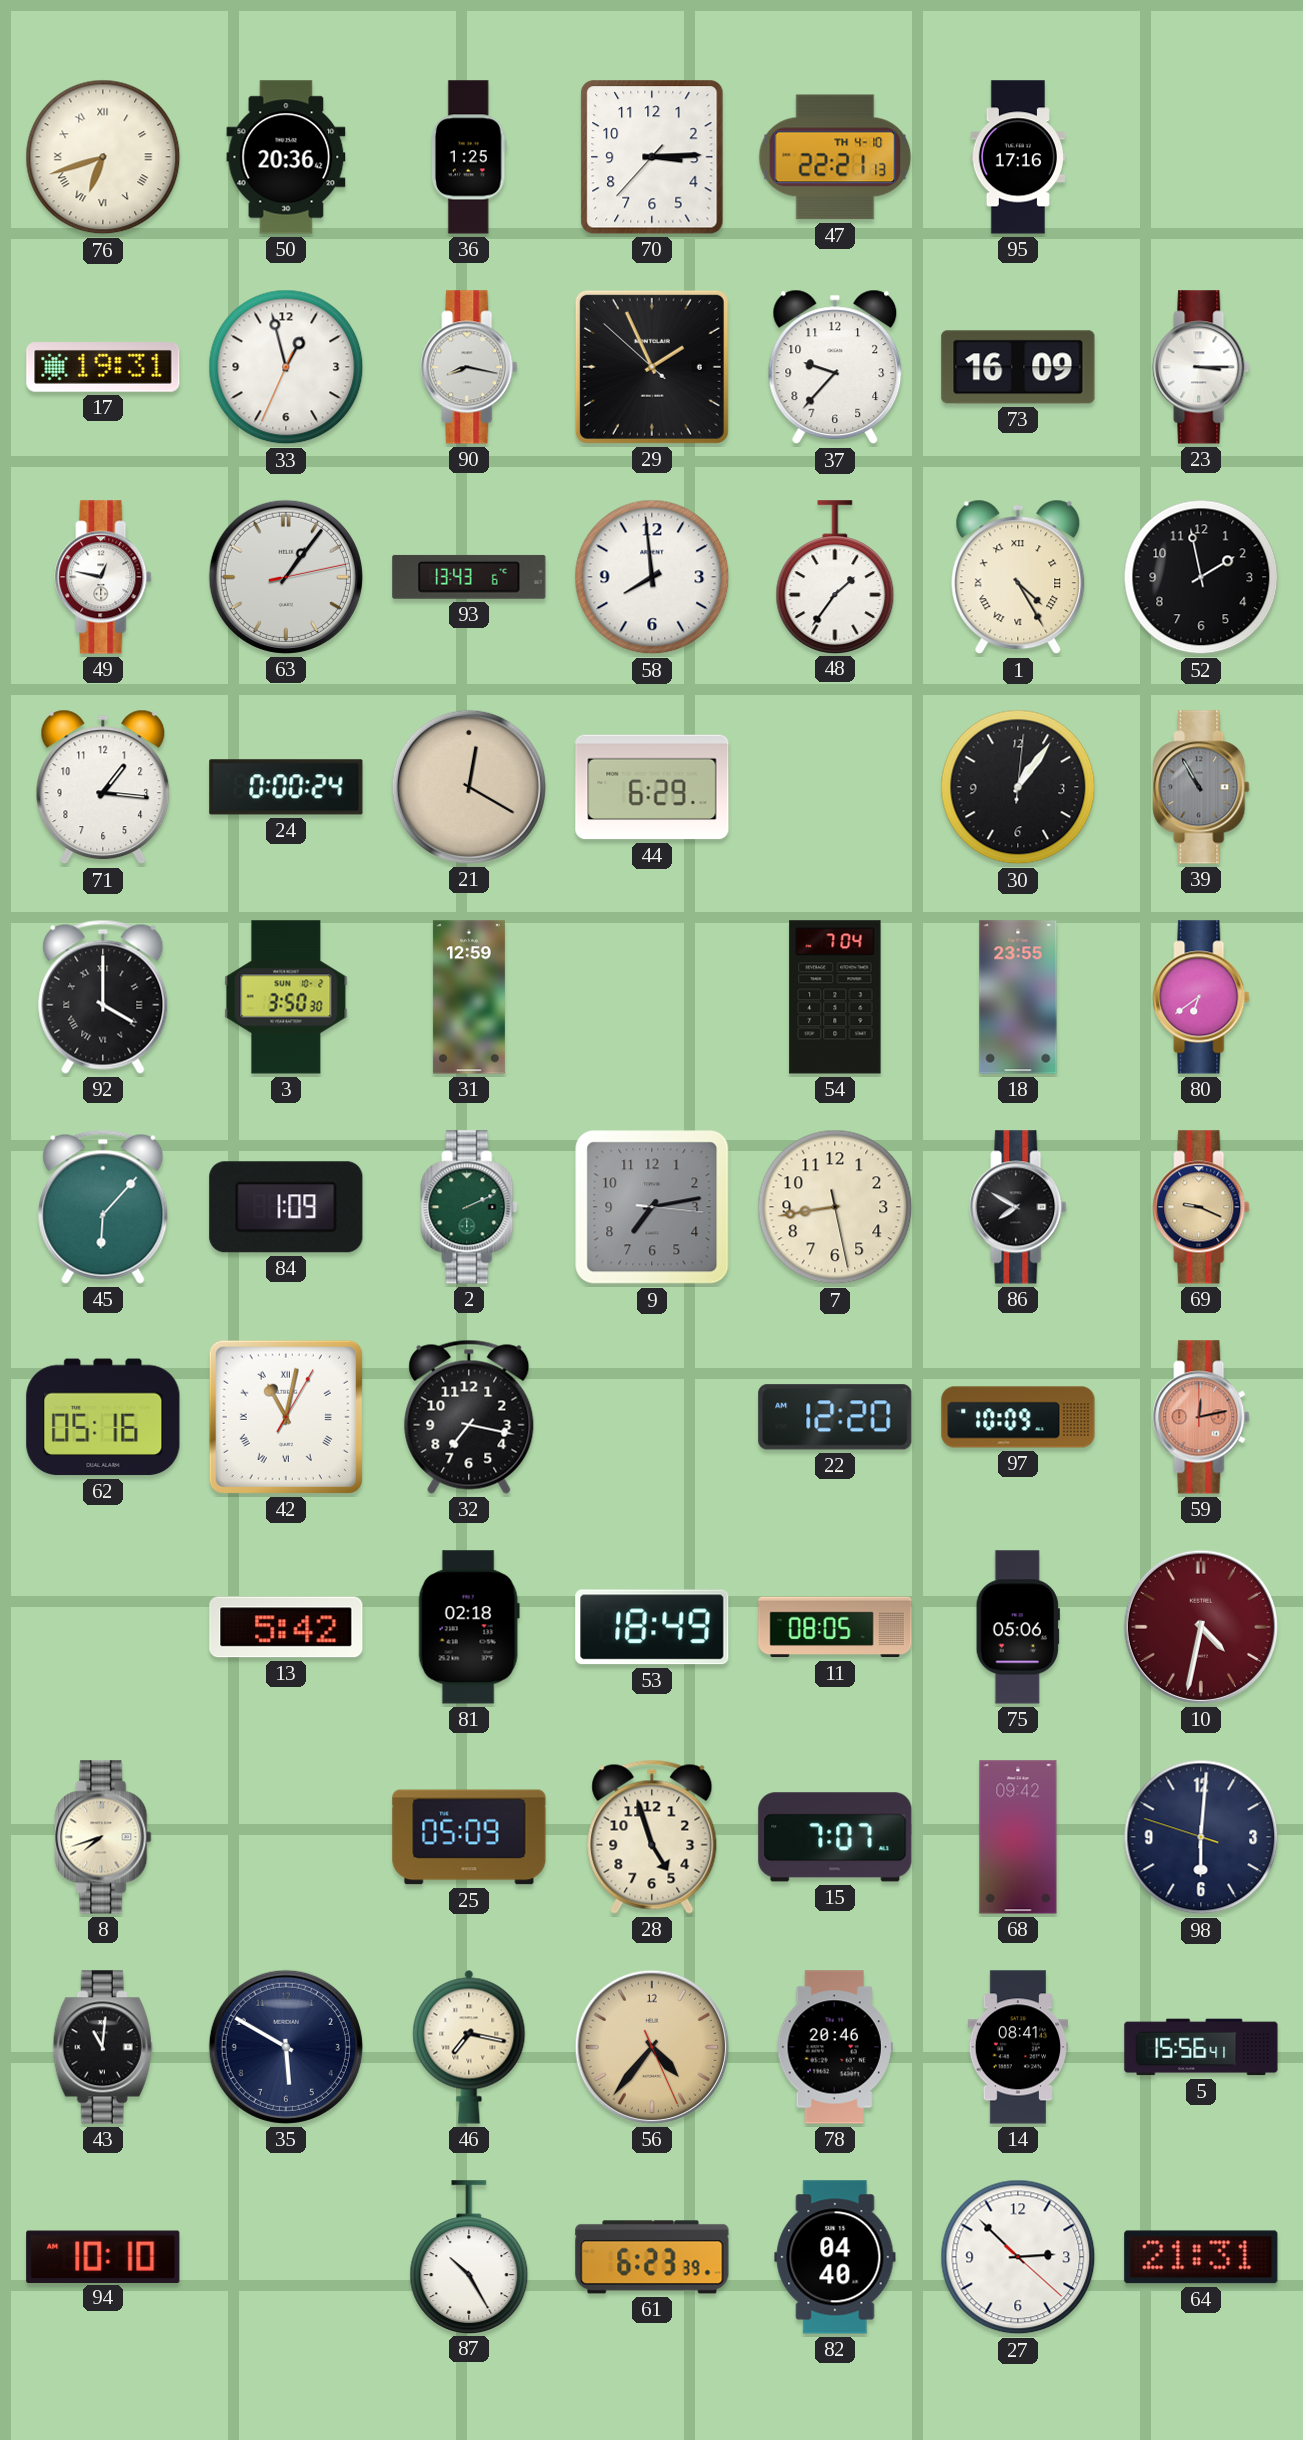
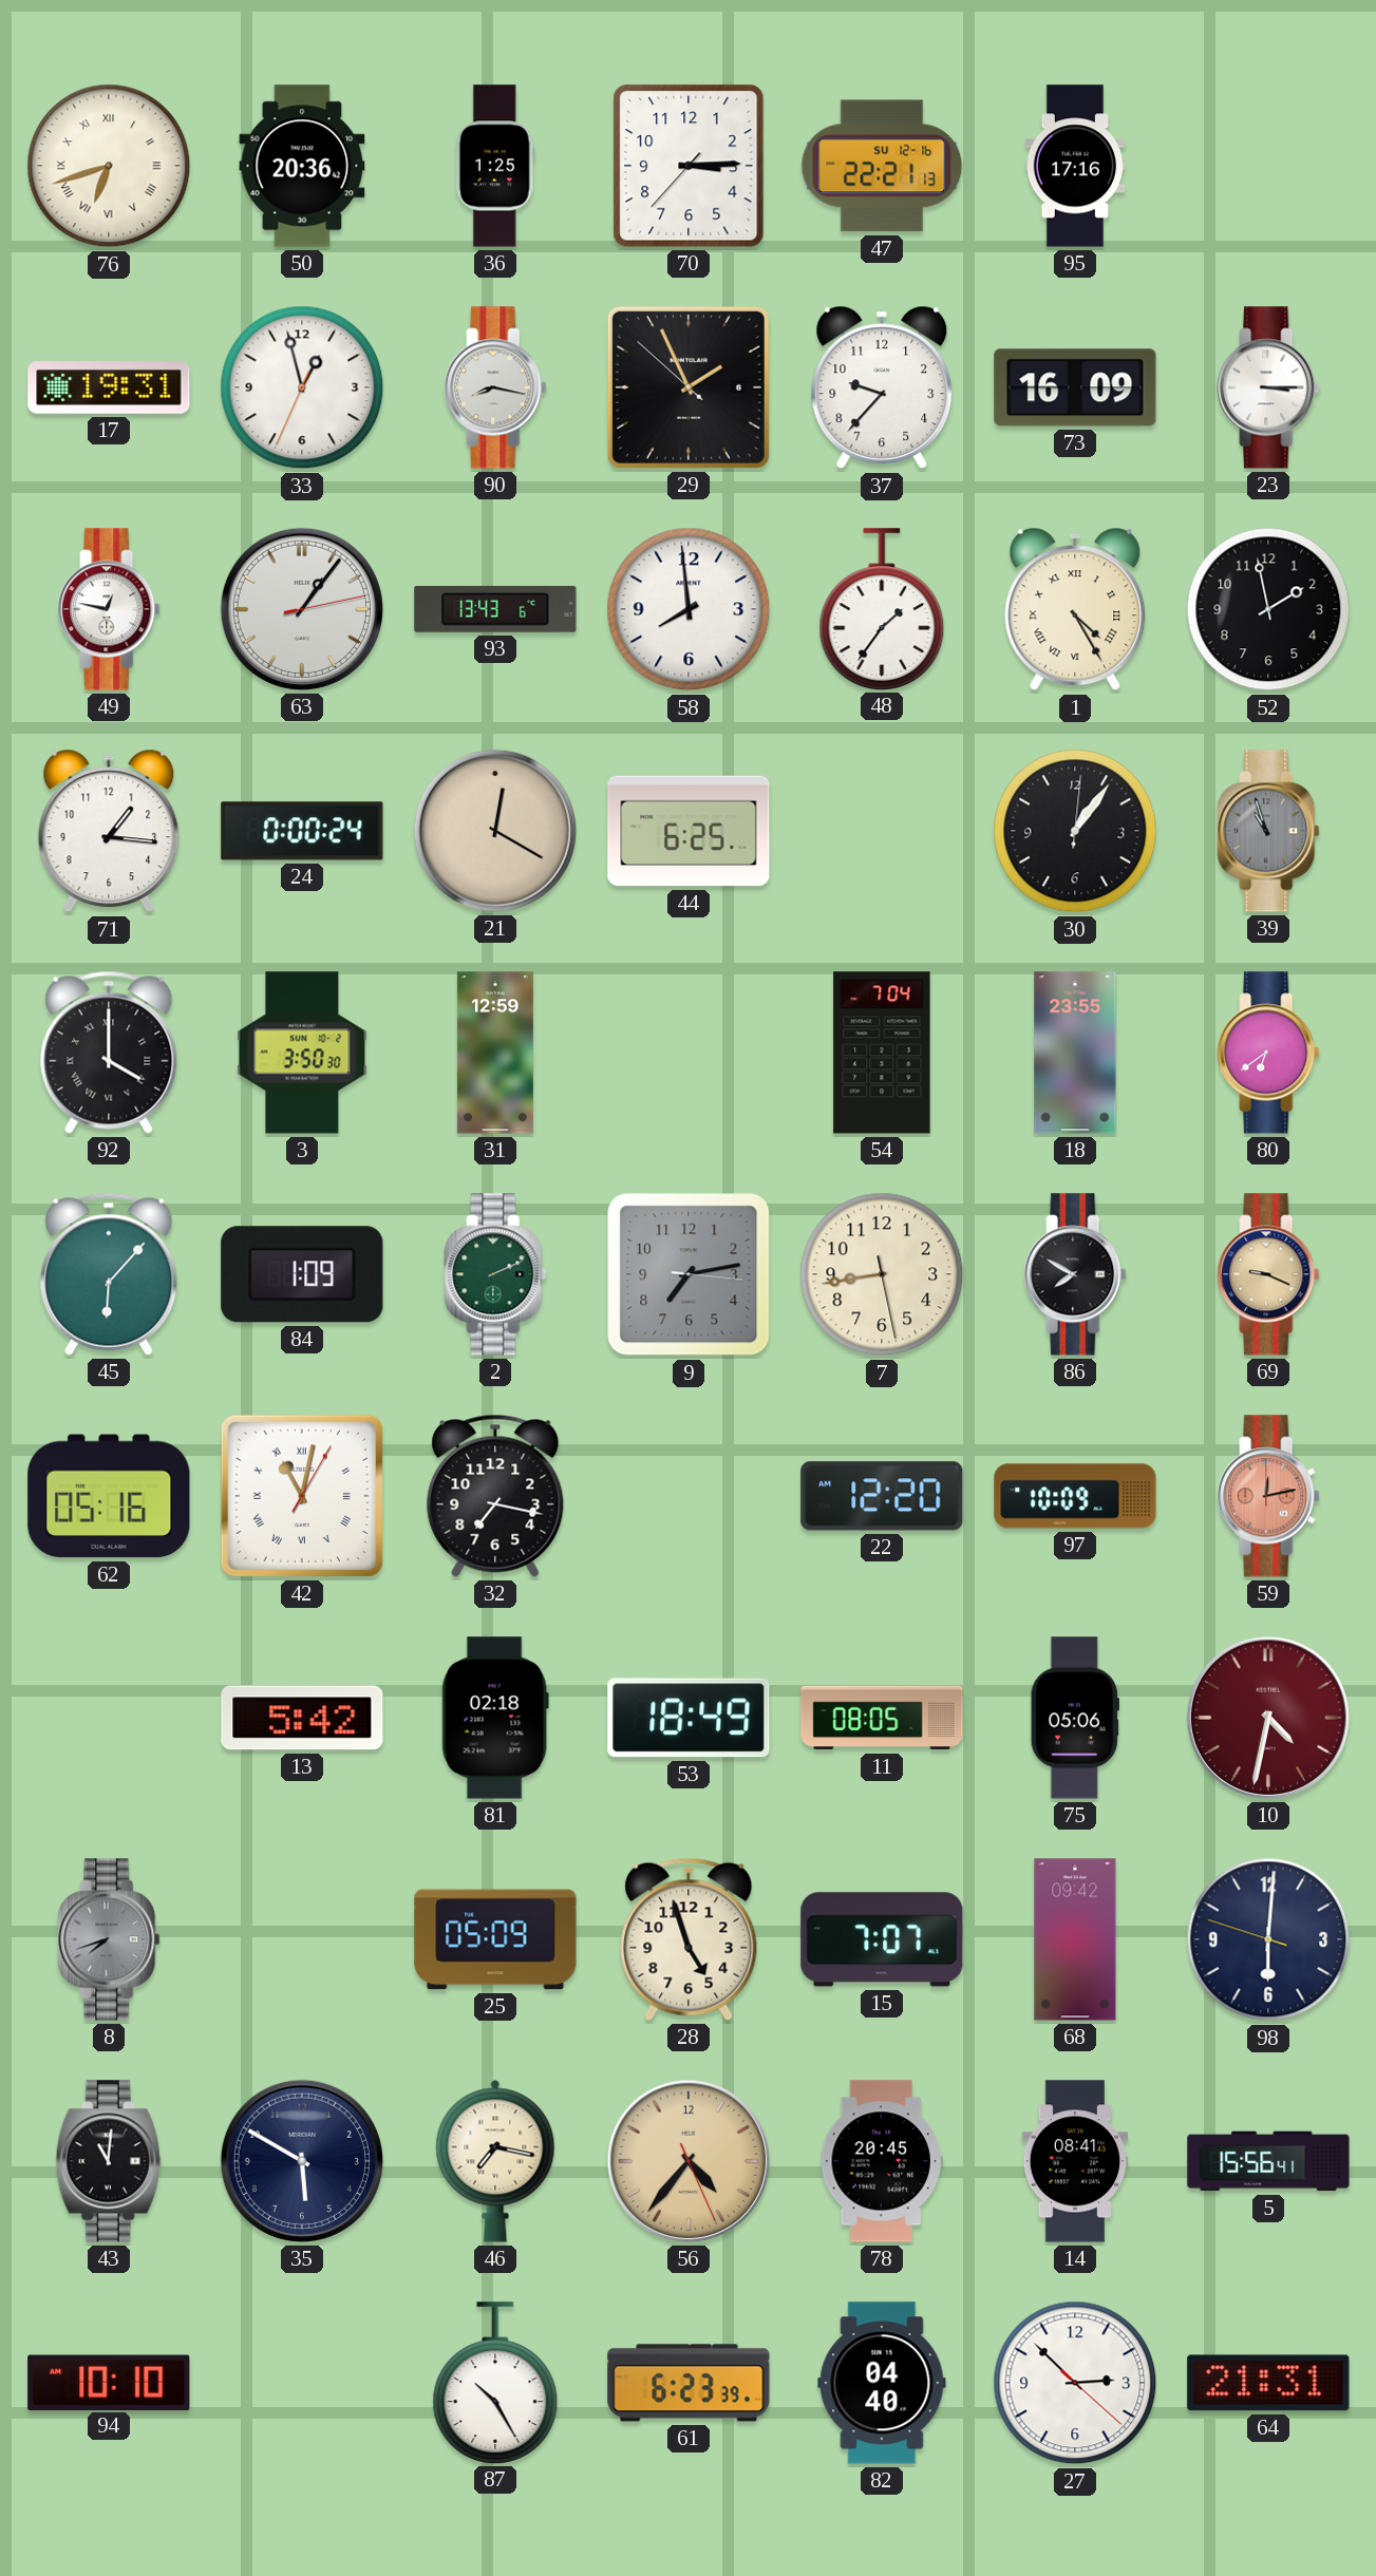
47 date: TH 4-10 -> SU 12-16
44: 6:29 -> 6:25
39: 10:55 -> 10:57
8 dial: cream -> grey
78: 20:46 -> 20:45
